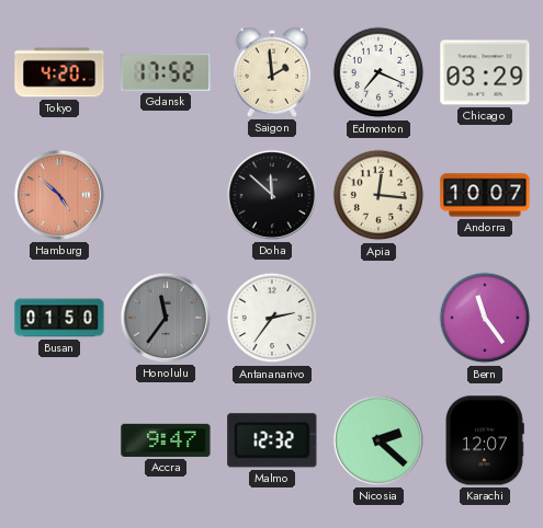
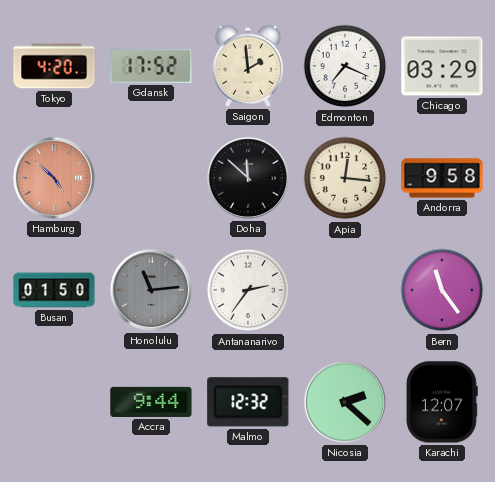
Andorra: 10:07 -> 9:58
Honolulu: 11:36 -> 11:14
Accra: 9:47 -> 9:44
